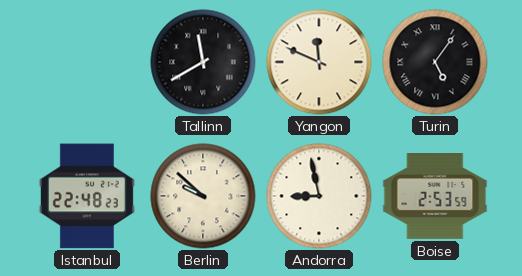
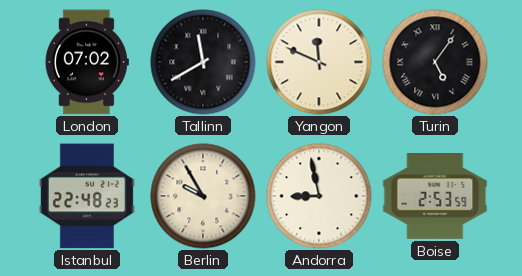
London: none -> 07:02
Berlin: 9:52 -> 9:55
